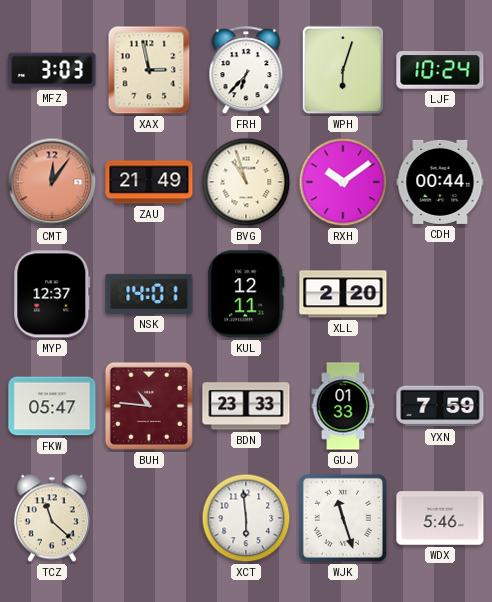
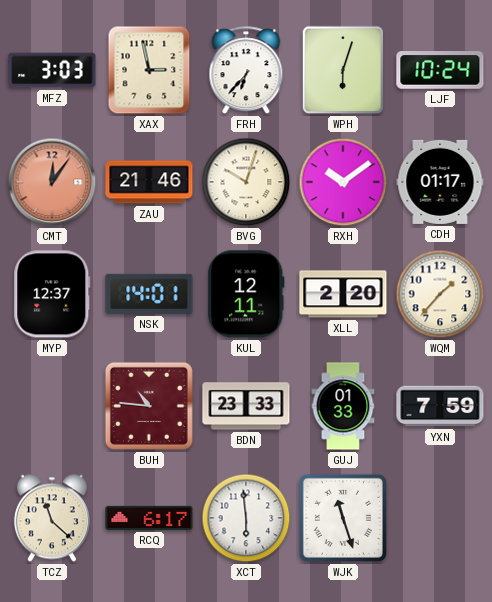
ZAU: 21:49 -> 21:46
BVG: 10:57 -> 10:03
CDH: 00:44 -> 01:17
WQM: none -> 1:37
FKW: 05:47 -> none
RCQ: none -> 6:17
WDX: 5:46 -> none
